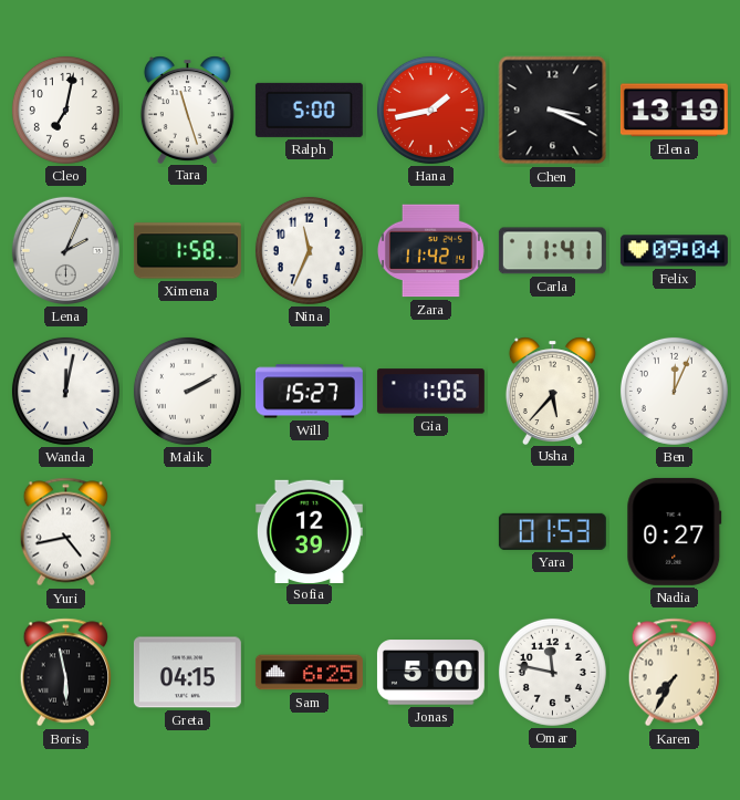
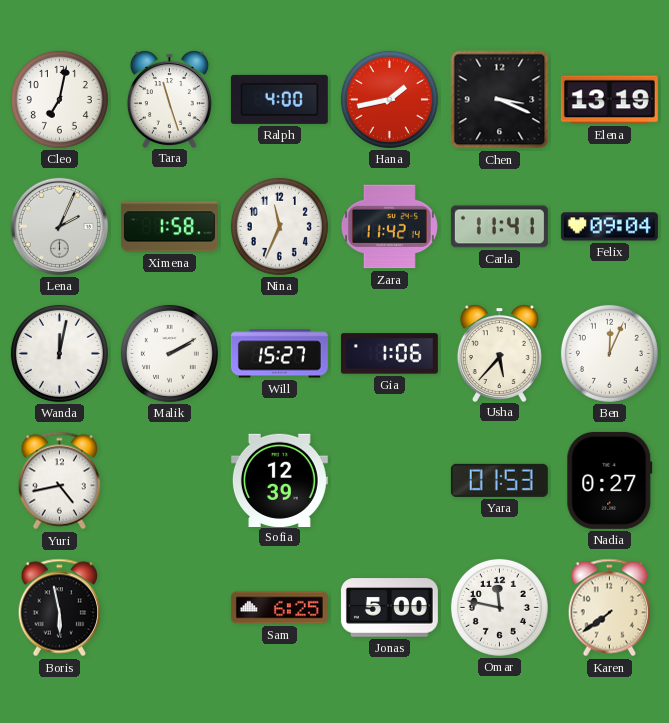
Ralph: 5:00 -> 4:00
Greta: 04:15 -> none
Karen: 7:35 -> 7:39
